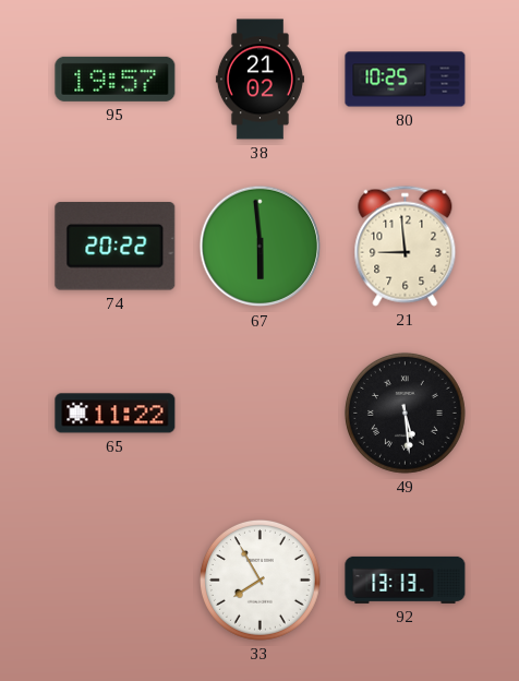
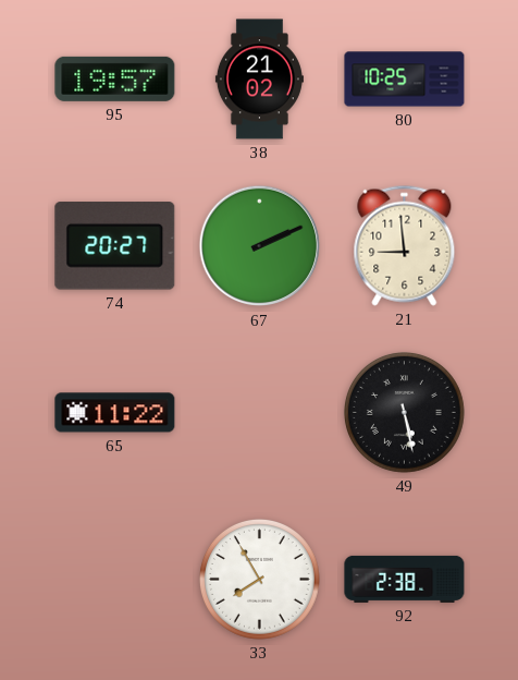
74: 20:22 -> 20:27
67: 5:59 -> 2:11
49: 5:29 -> 5:28
92: 13:13 -> 2:38
